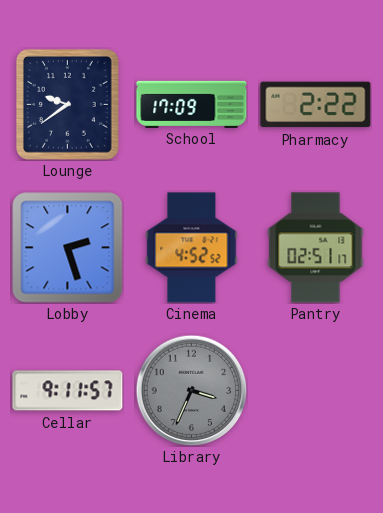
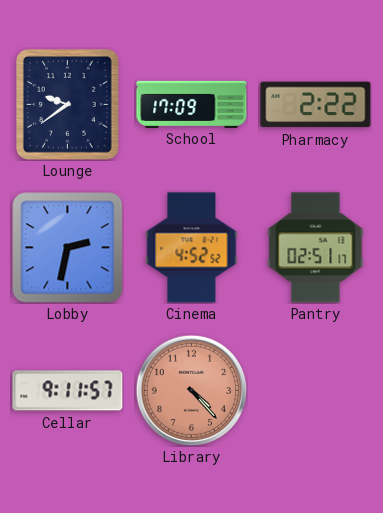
Lobby: 2:27 -> 2:32
Library: 3:34 -> 4:23
Library dial: grey -> salmon
